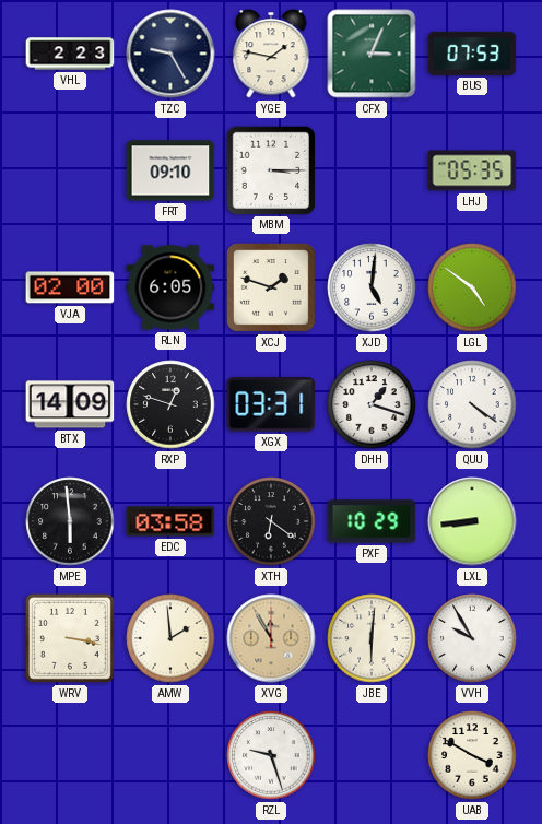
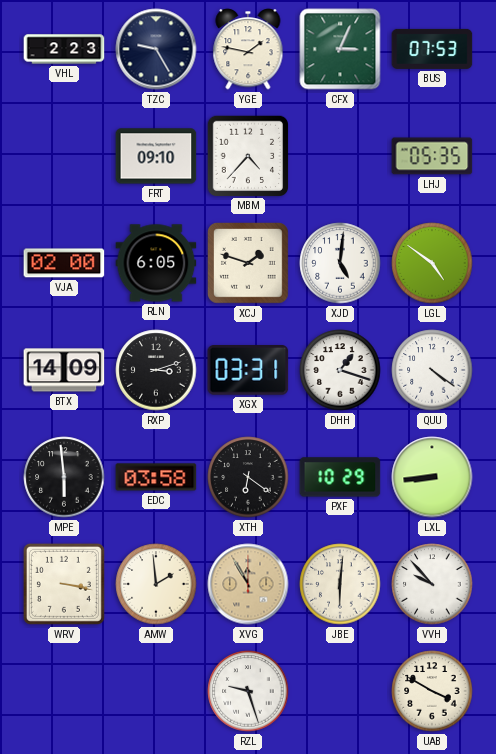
MBM: 3:15 -> 4:37
RXP: 12:48 -> 3:12
VVH: 9:55 -> 9:53
